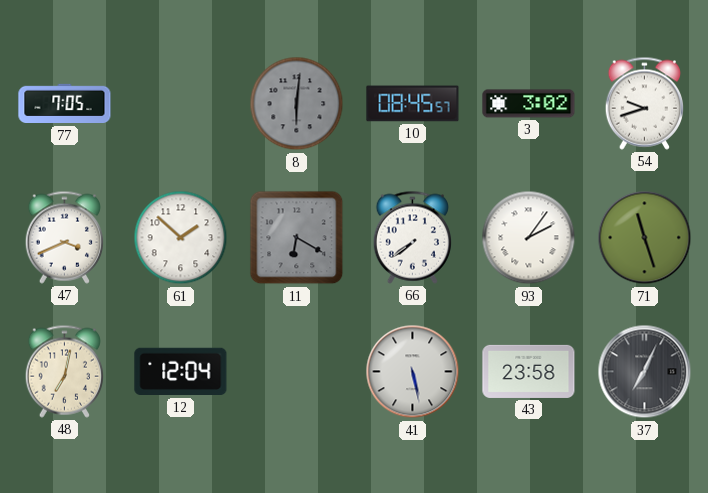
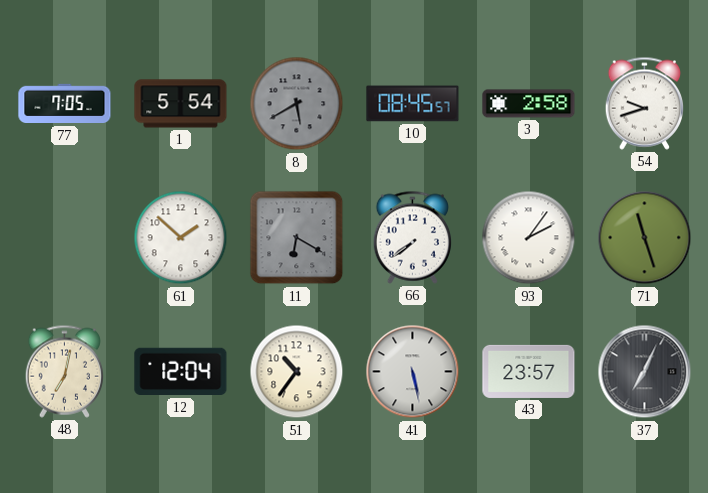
1: none -> 5:54
8: 6:01 -> 5:40
3: 3:02 -> 2:58
47: 3:41 -> none
51: none -> 10:36
43: 23:58 -> 23:57
